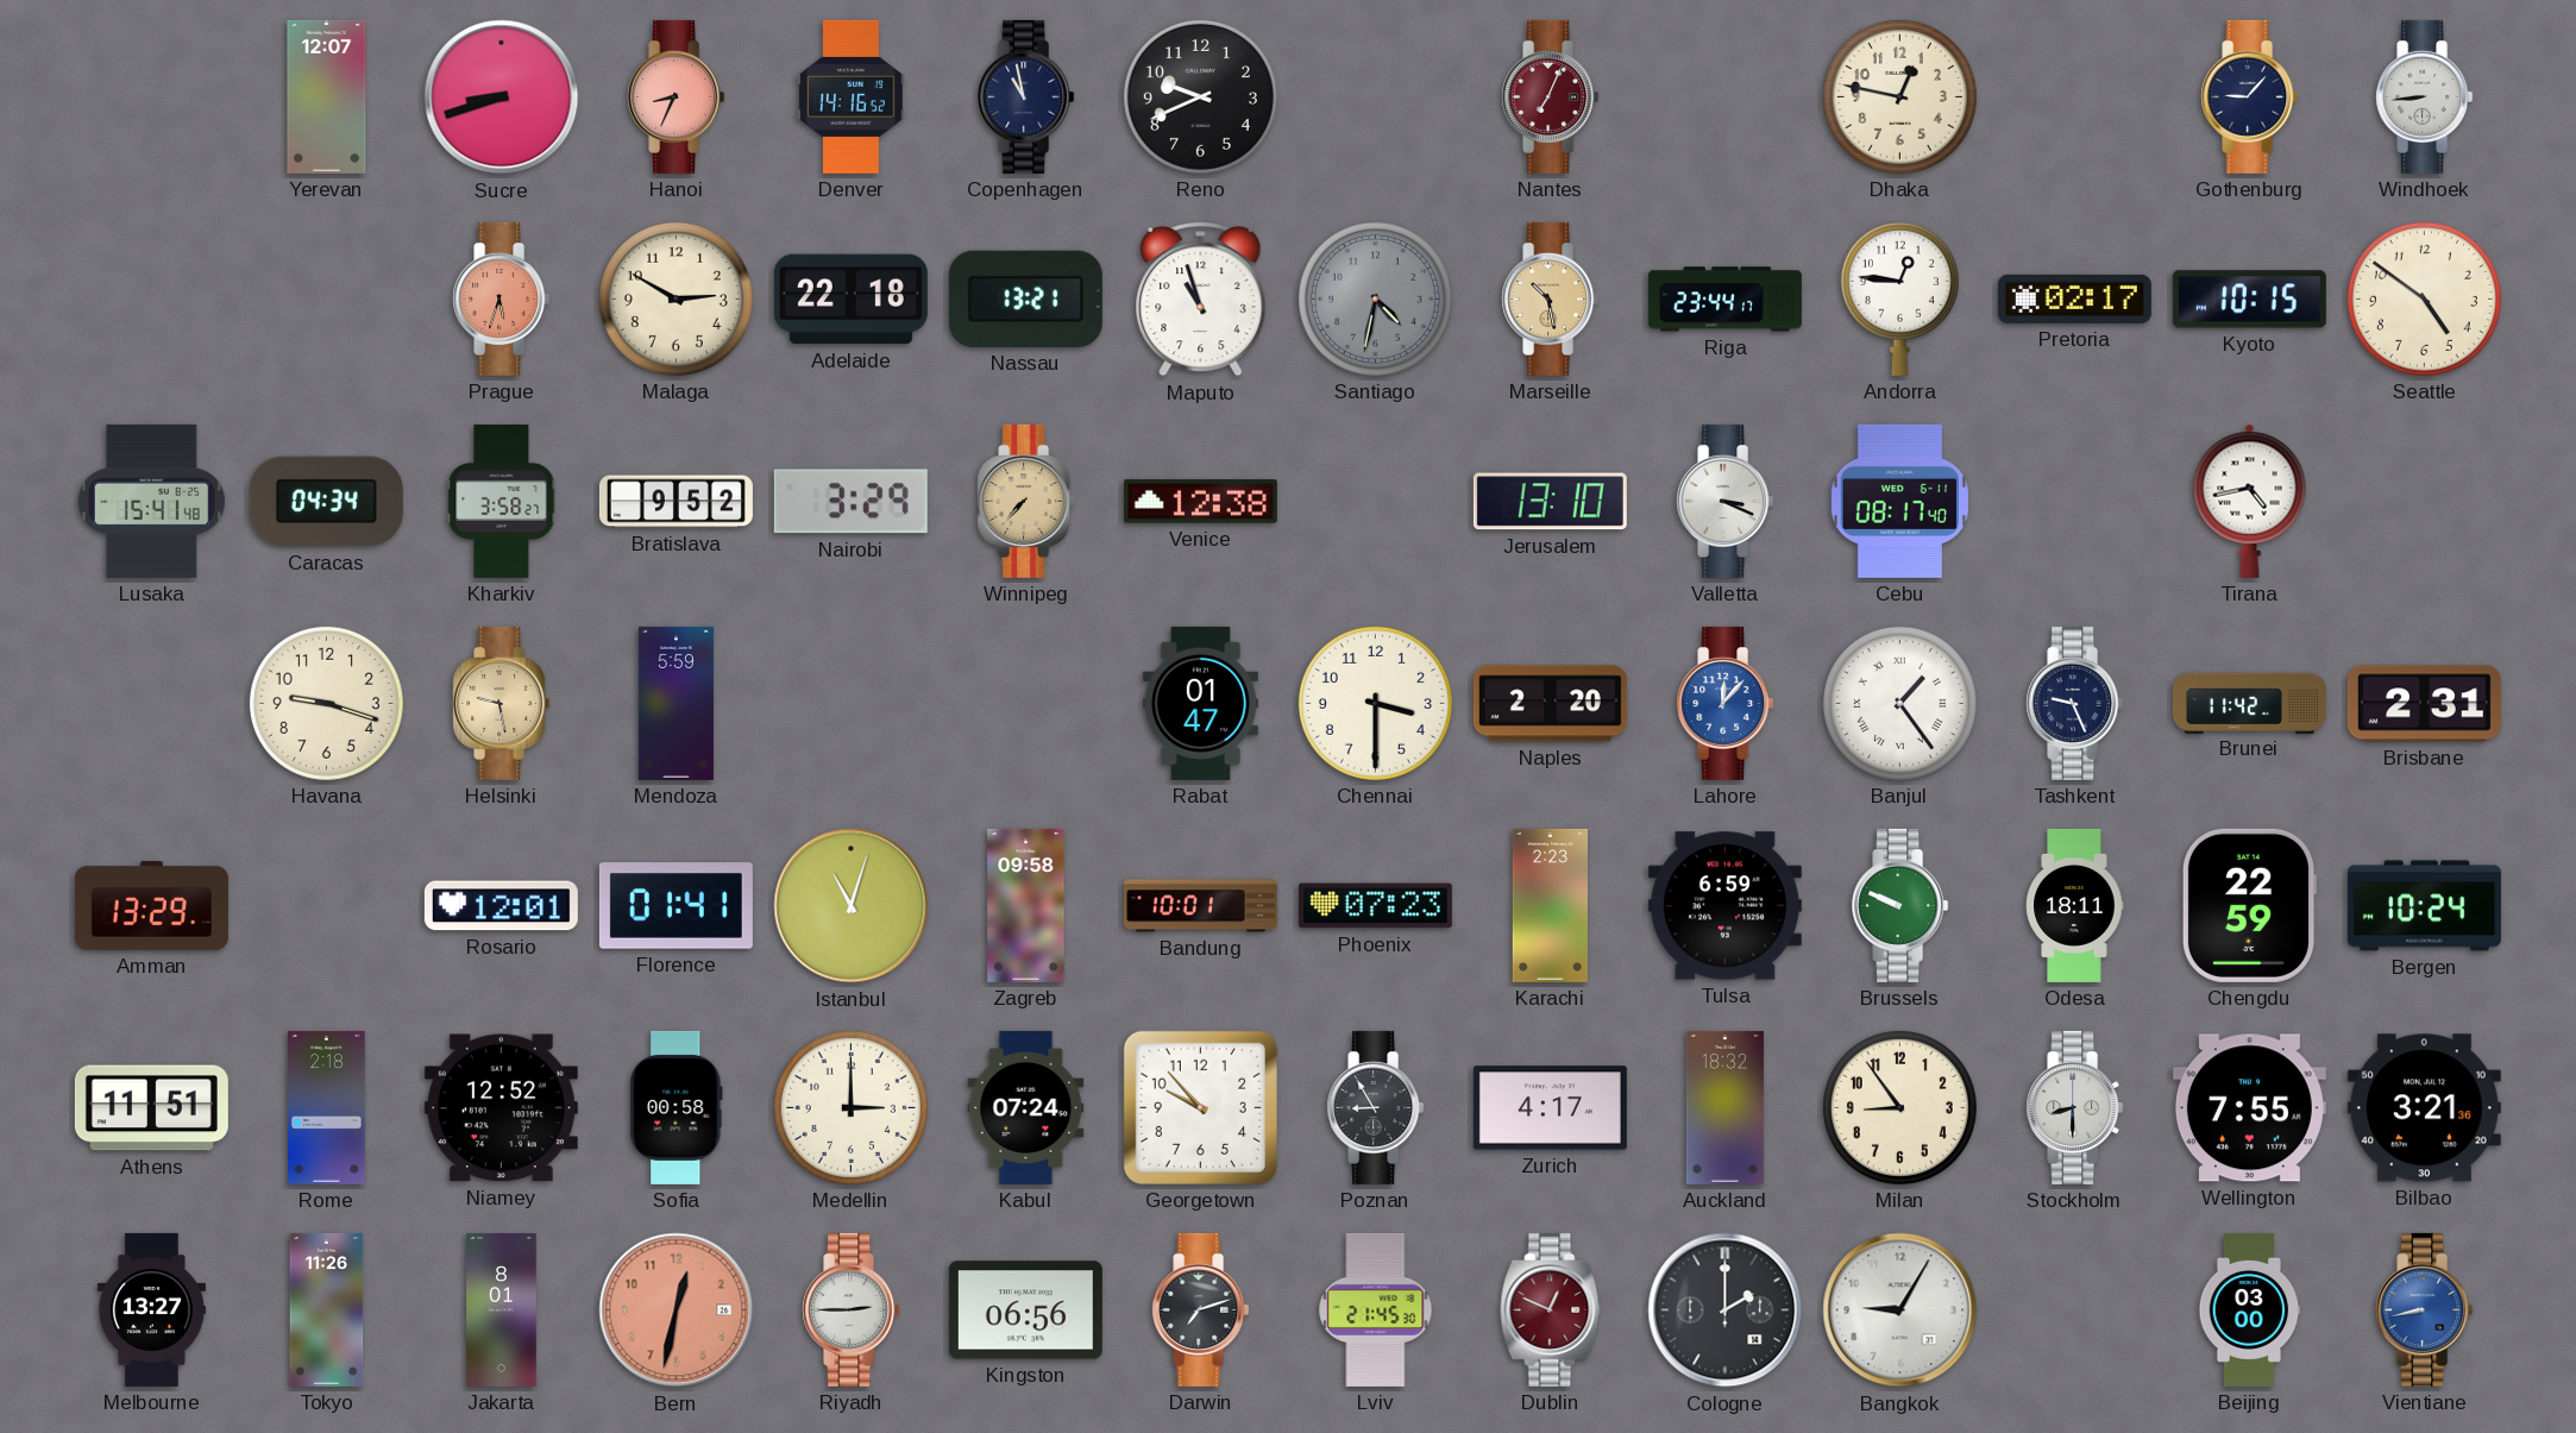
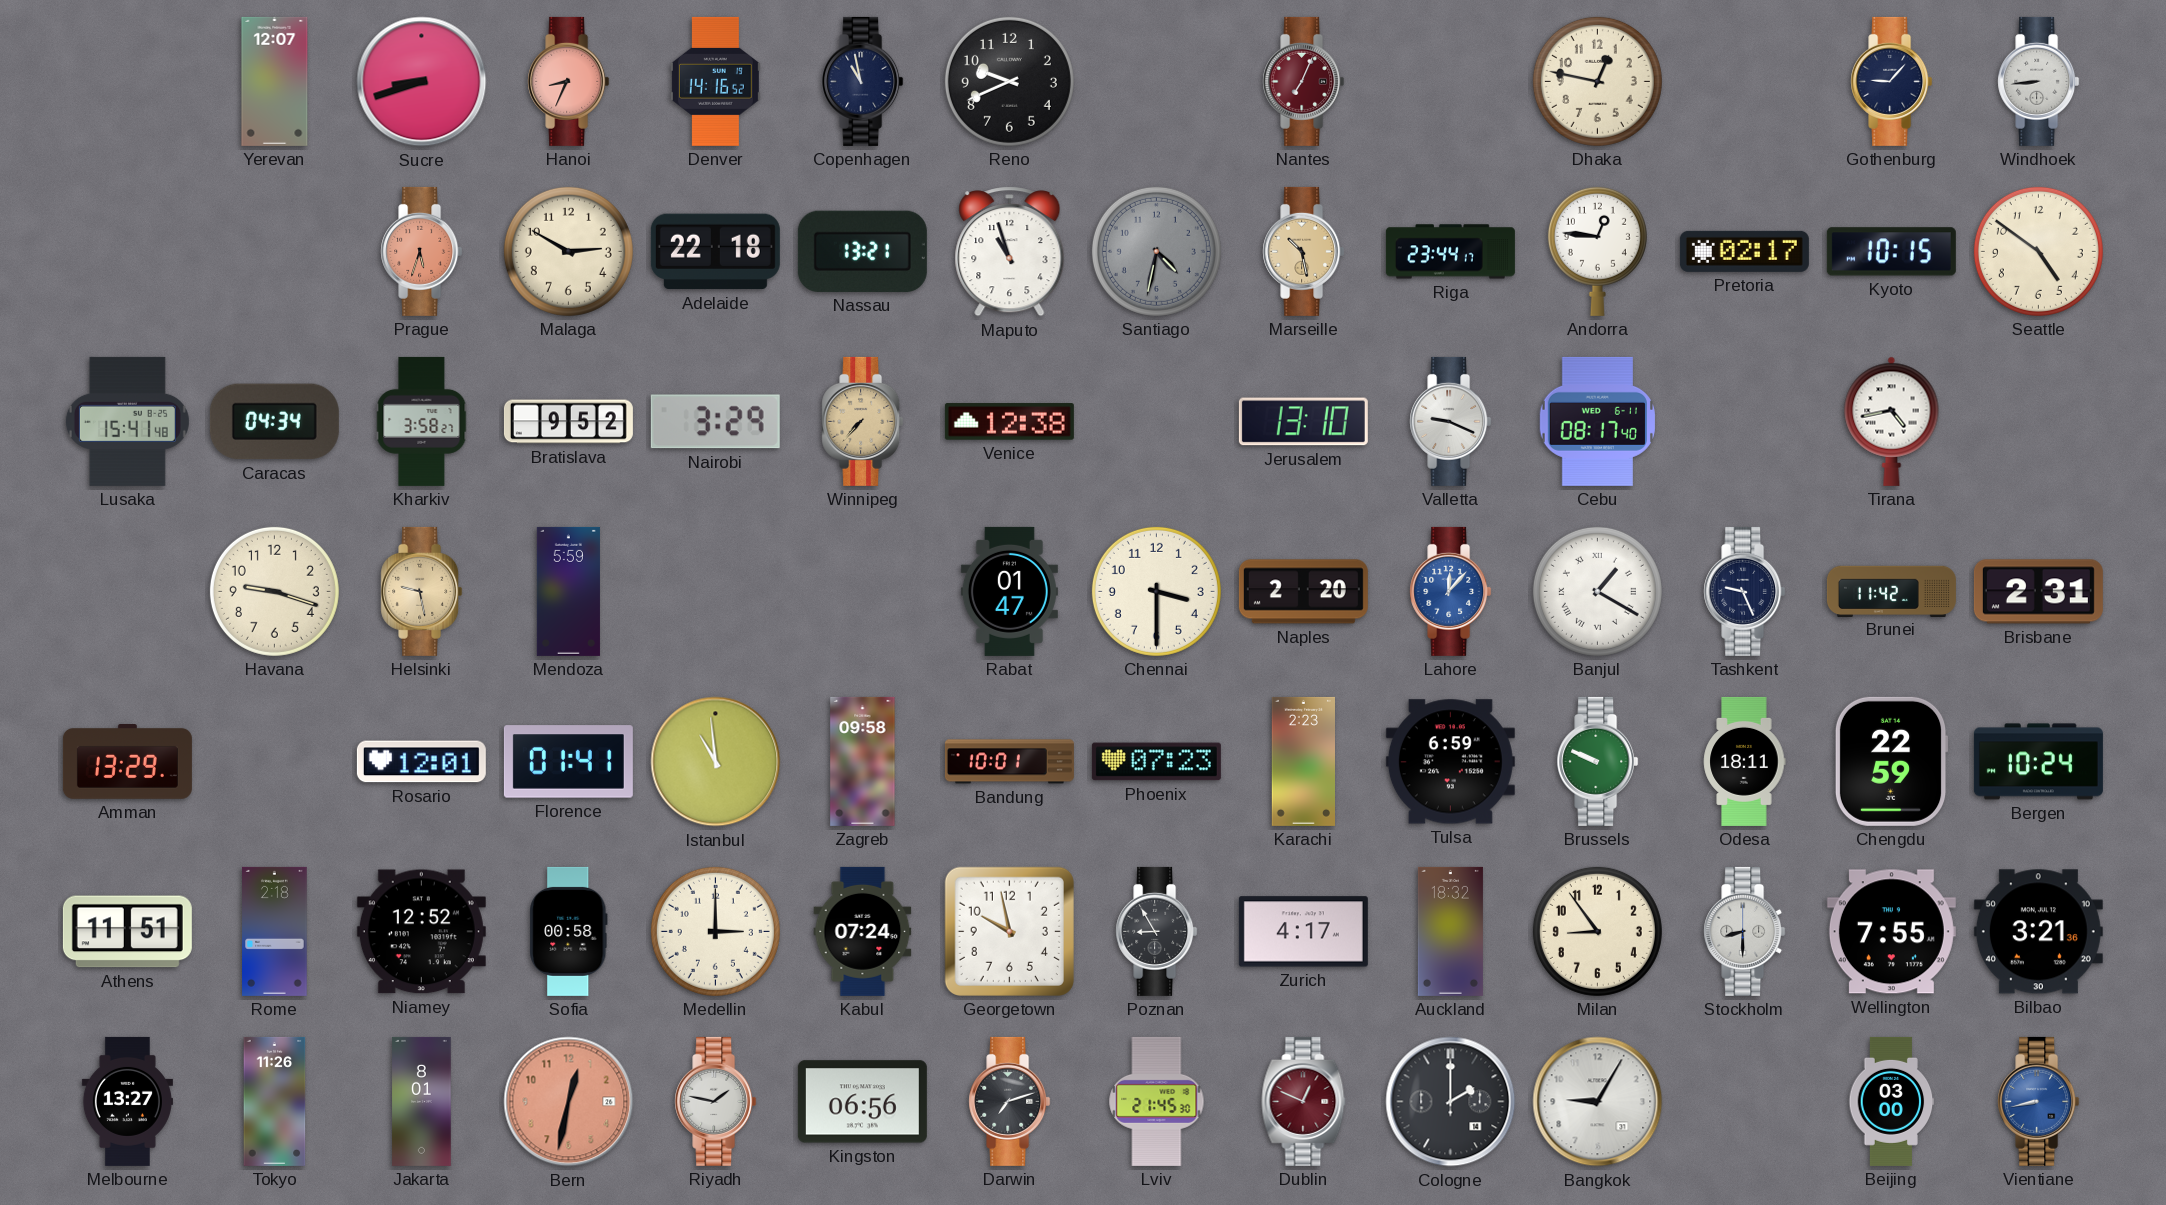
Valletta: 3:19 -> 9:19
Banjul: 1:24 -> 1:20
Istanbul: 11:03 -> 10:59
Georgetown: 9:53 -> 9:58
Riyadh: 2:45 -> 1:47
